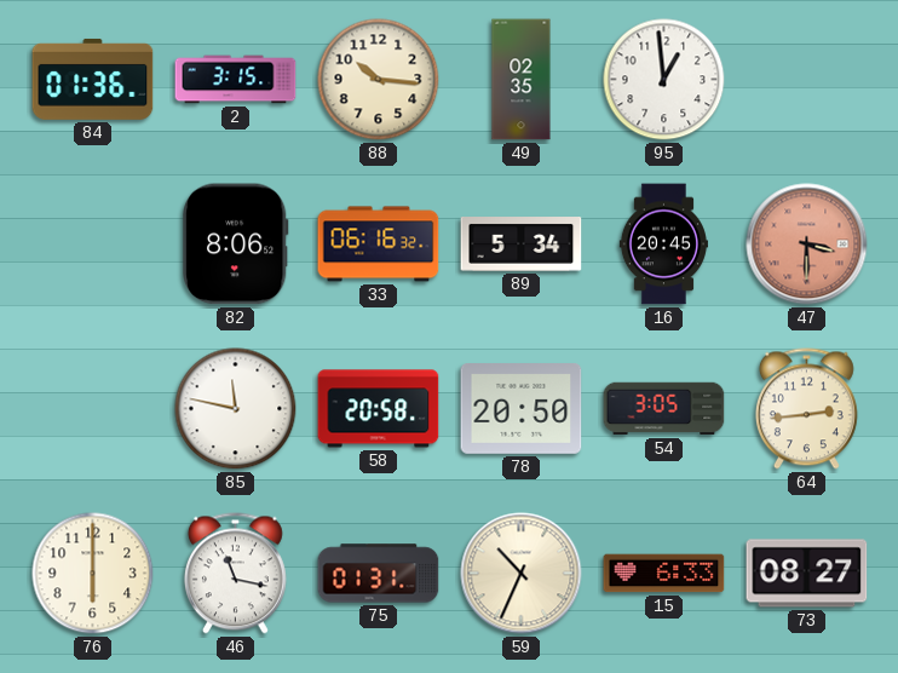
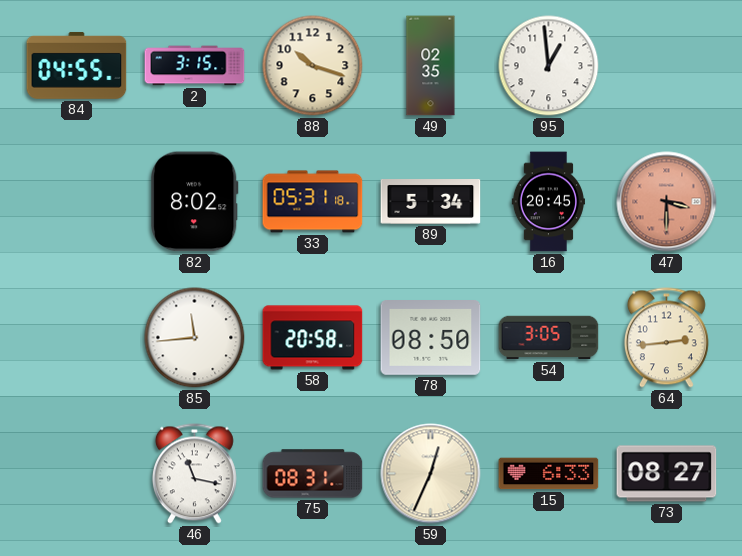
84: 01:36 -> 04:55
88: 10:16 -> 10:18
82: 8:06 -> 8:02
33: 06:16 -> 05:31
85: 11:47 -> 11:44
78: 20:50 -> 08:50
76: 6:00 -> none
75: 01:31 -> 08:31
59: 10:34 -> 12:34
